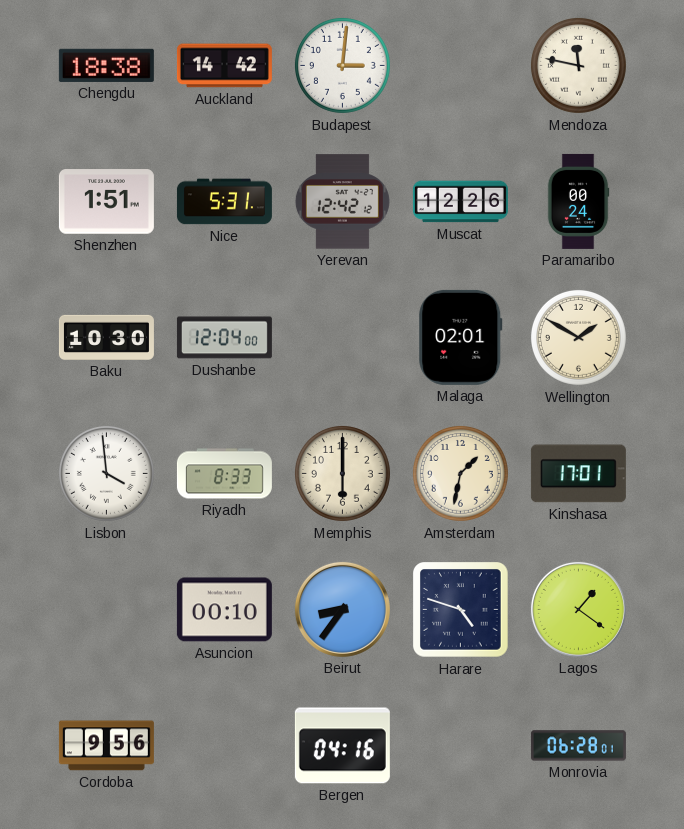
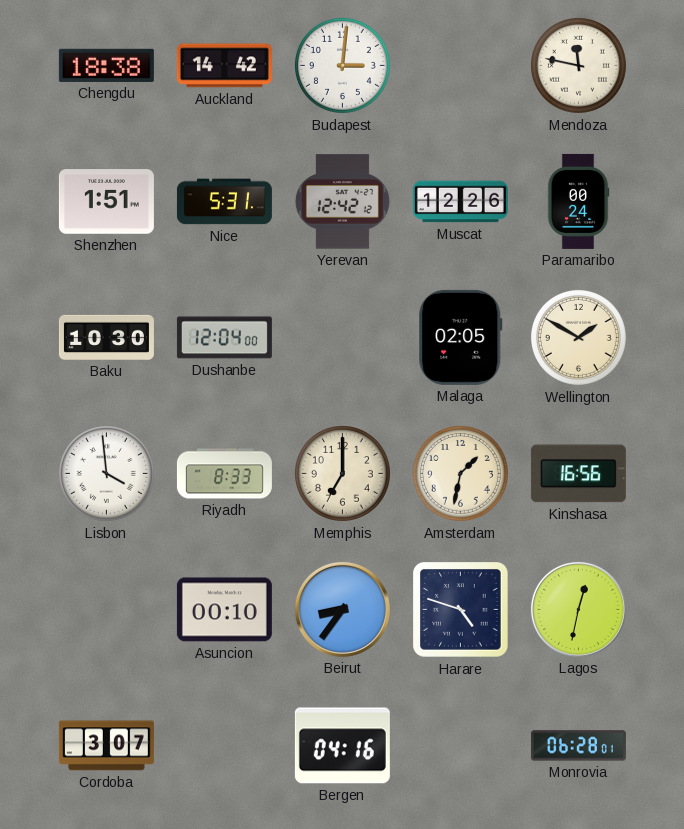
Malaga: 02:01 -> 02:05
Memphis: 6:00 -> 7:00
Kinshasa: 17:01 -> 16:56
Lagos: 1:21 -> 12:32
Cordoba: 9:56 -> 3:07
